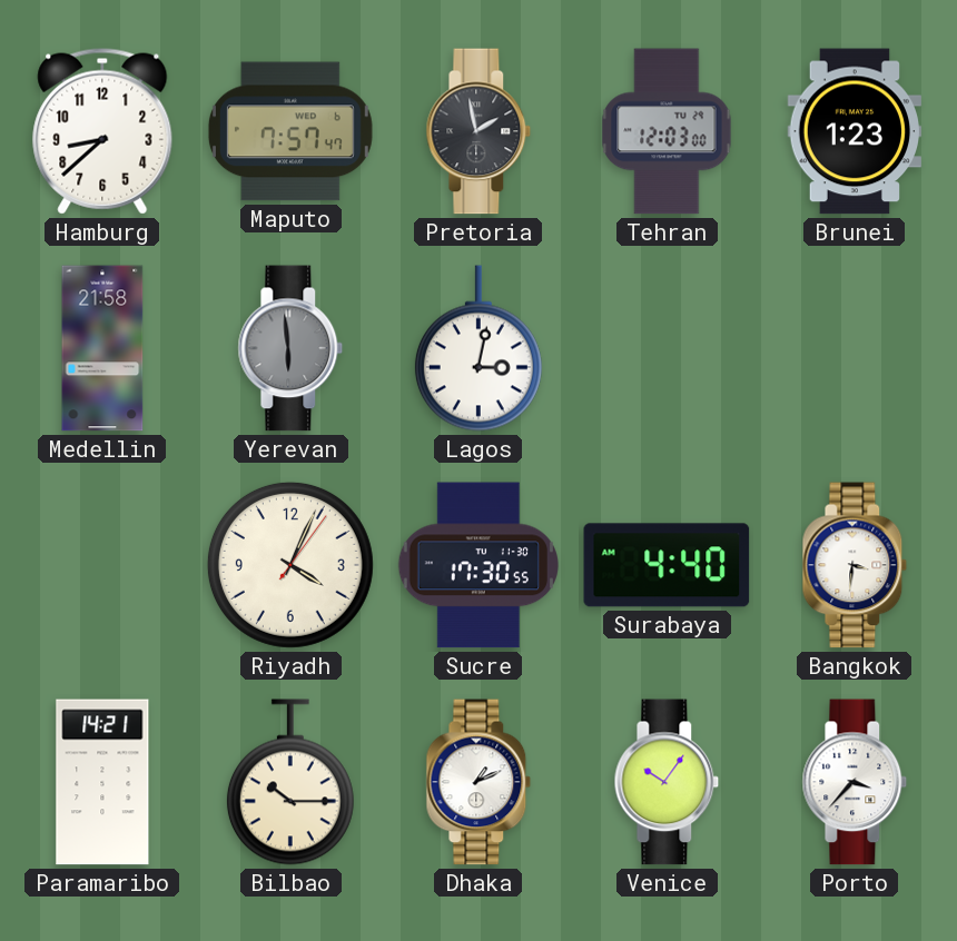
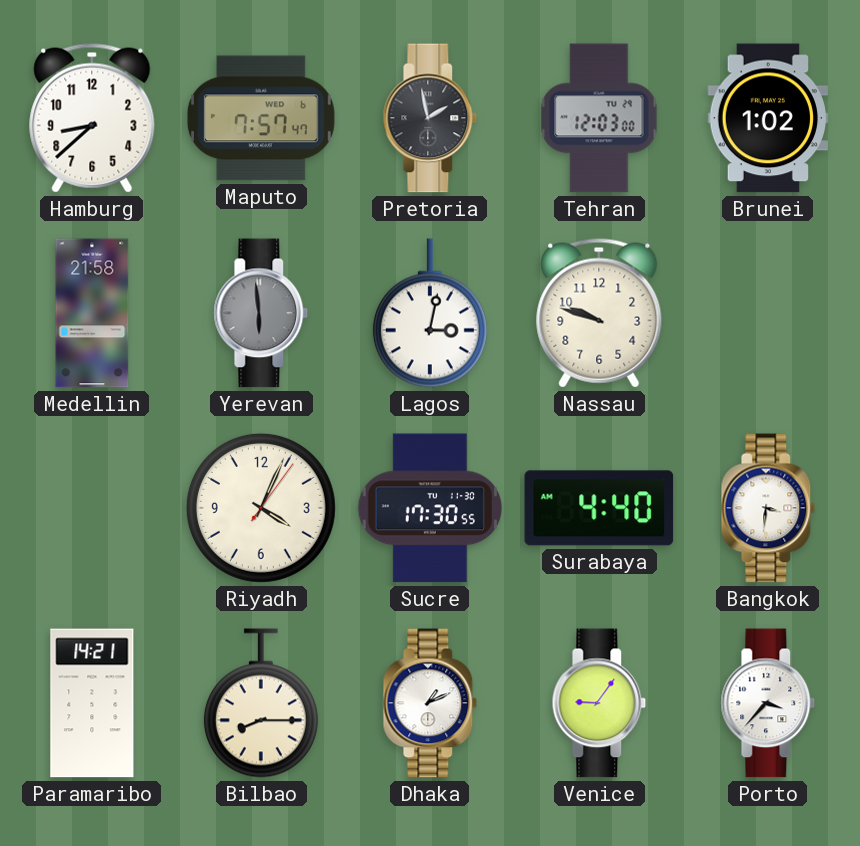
Brunei: 1:23 -> 1:02
Nassau: none -> 9:48
Bilbao: 10:15 -> 8:15
Venice: 10:06 -> 9:06
